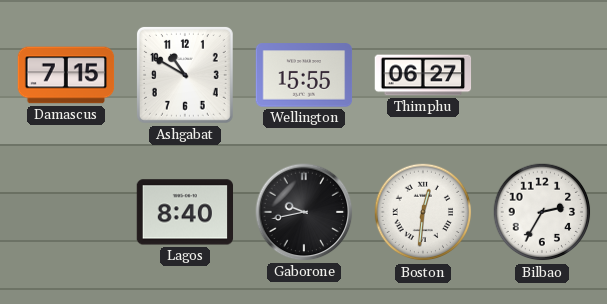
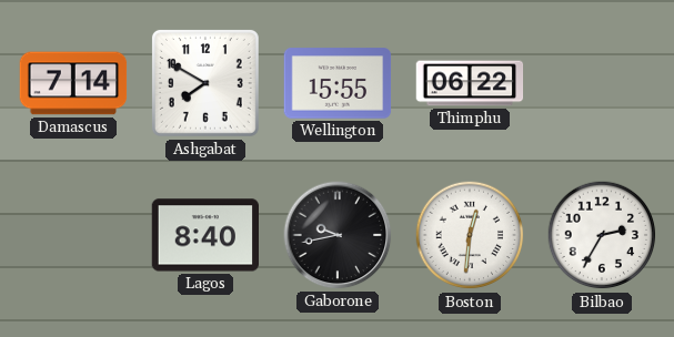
Damascus: 7:15 -> 7:14
Ashgabat: 10:50 -> 7:50
Thimphu: 06:27 -> 06:22
